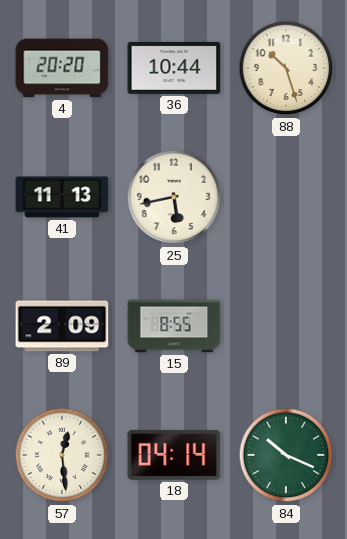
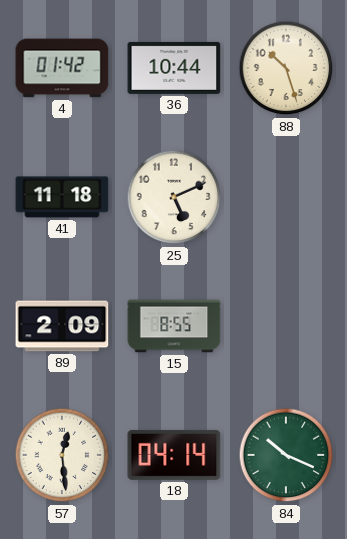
4: 20:20 -> 01:42
41: 11:13 -> 11:18
25: 5:43 -> 5:11
